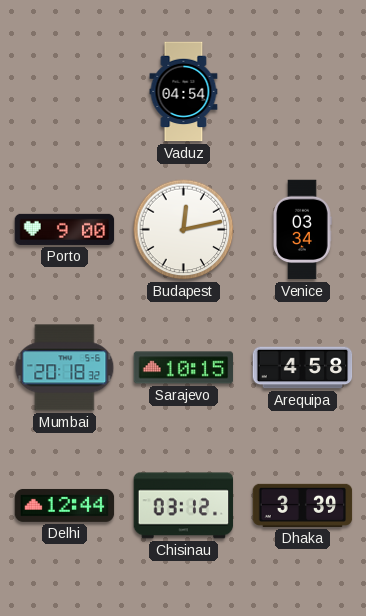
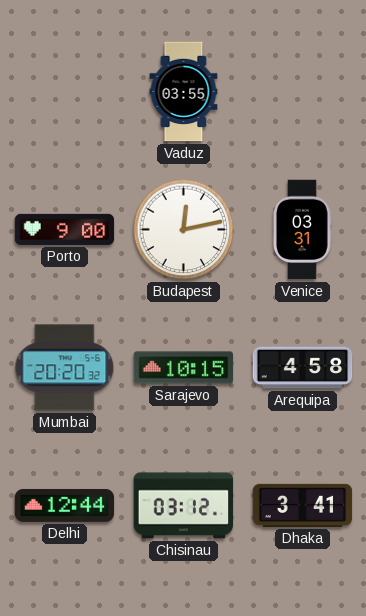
Vaduz: 04:54 -> 03:55
Venice: 03:34 -> 03:31
Mumbai: 20:18 -> 20:20
Dhaka: 3:39 -> 3:41
